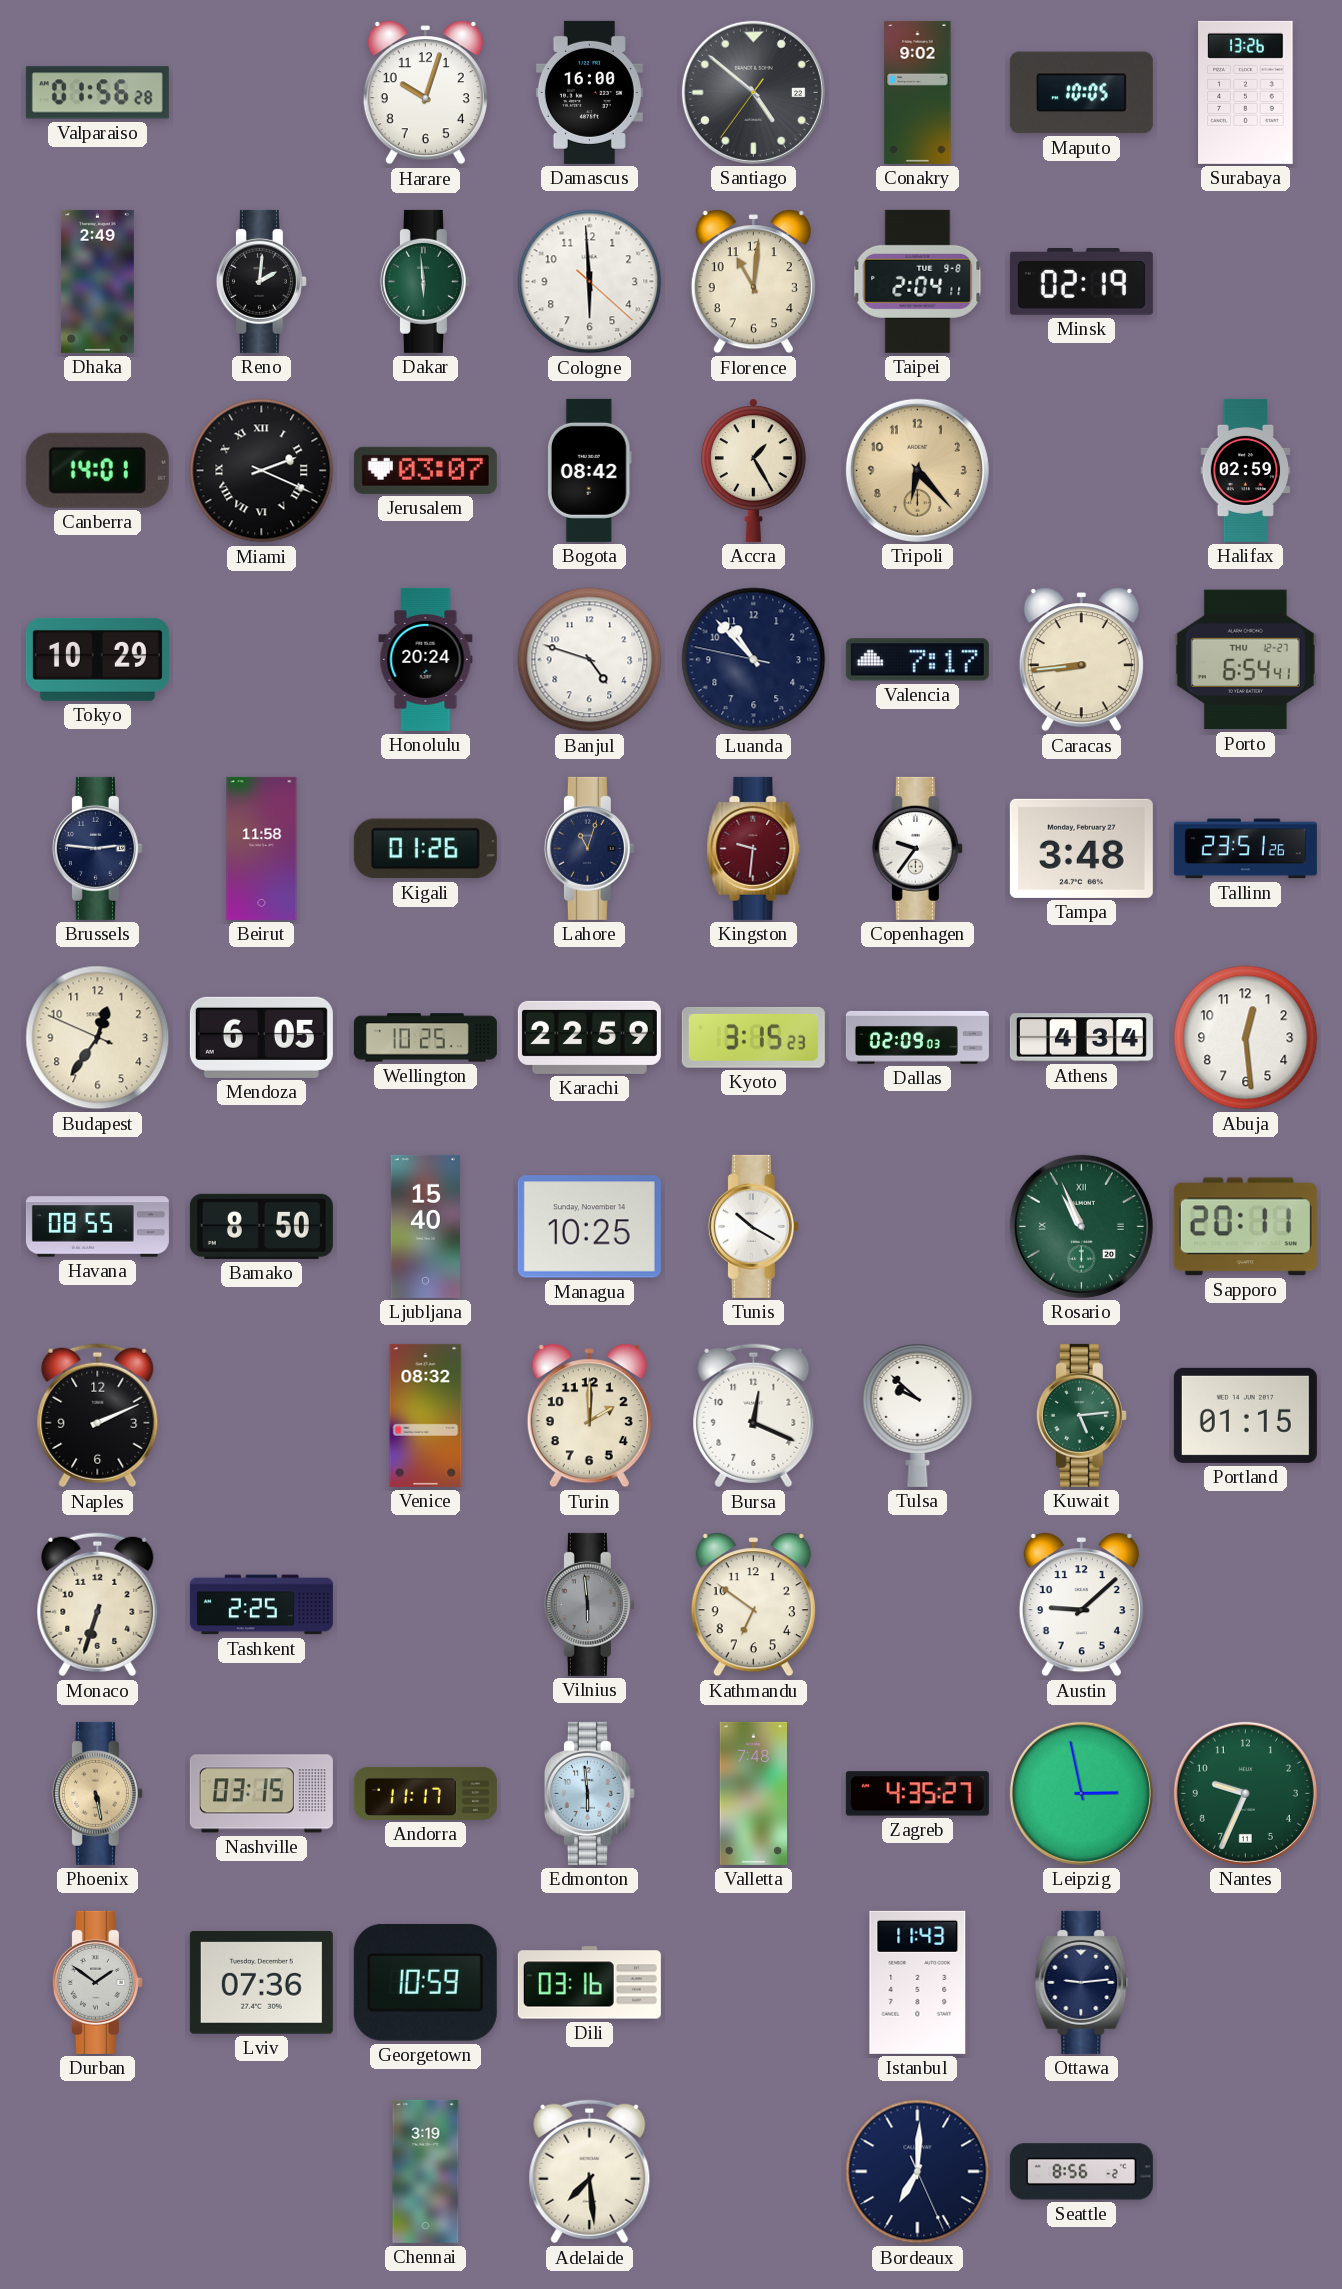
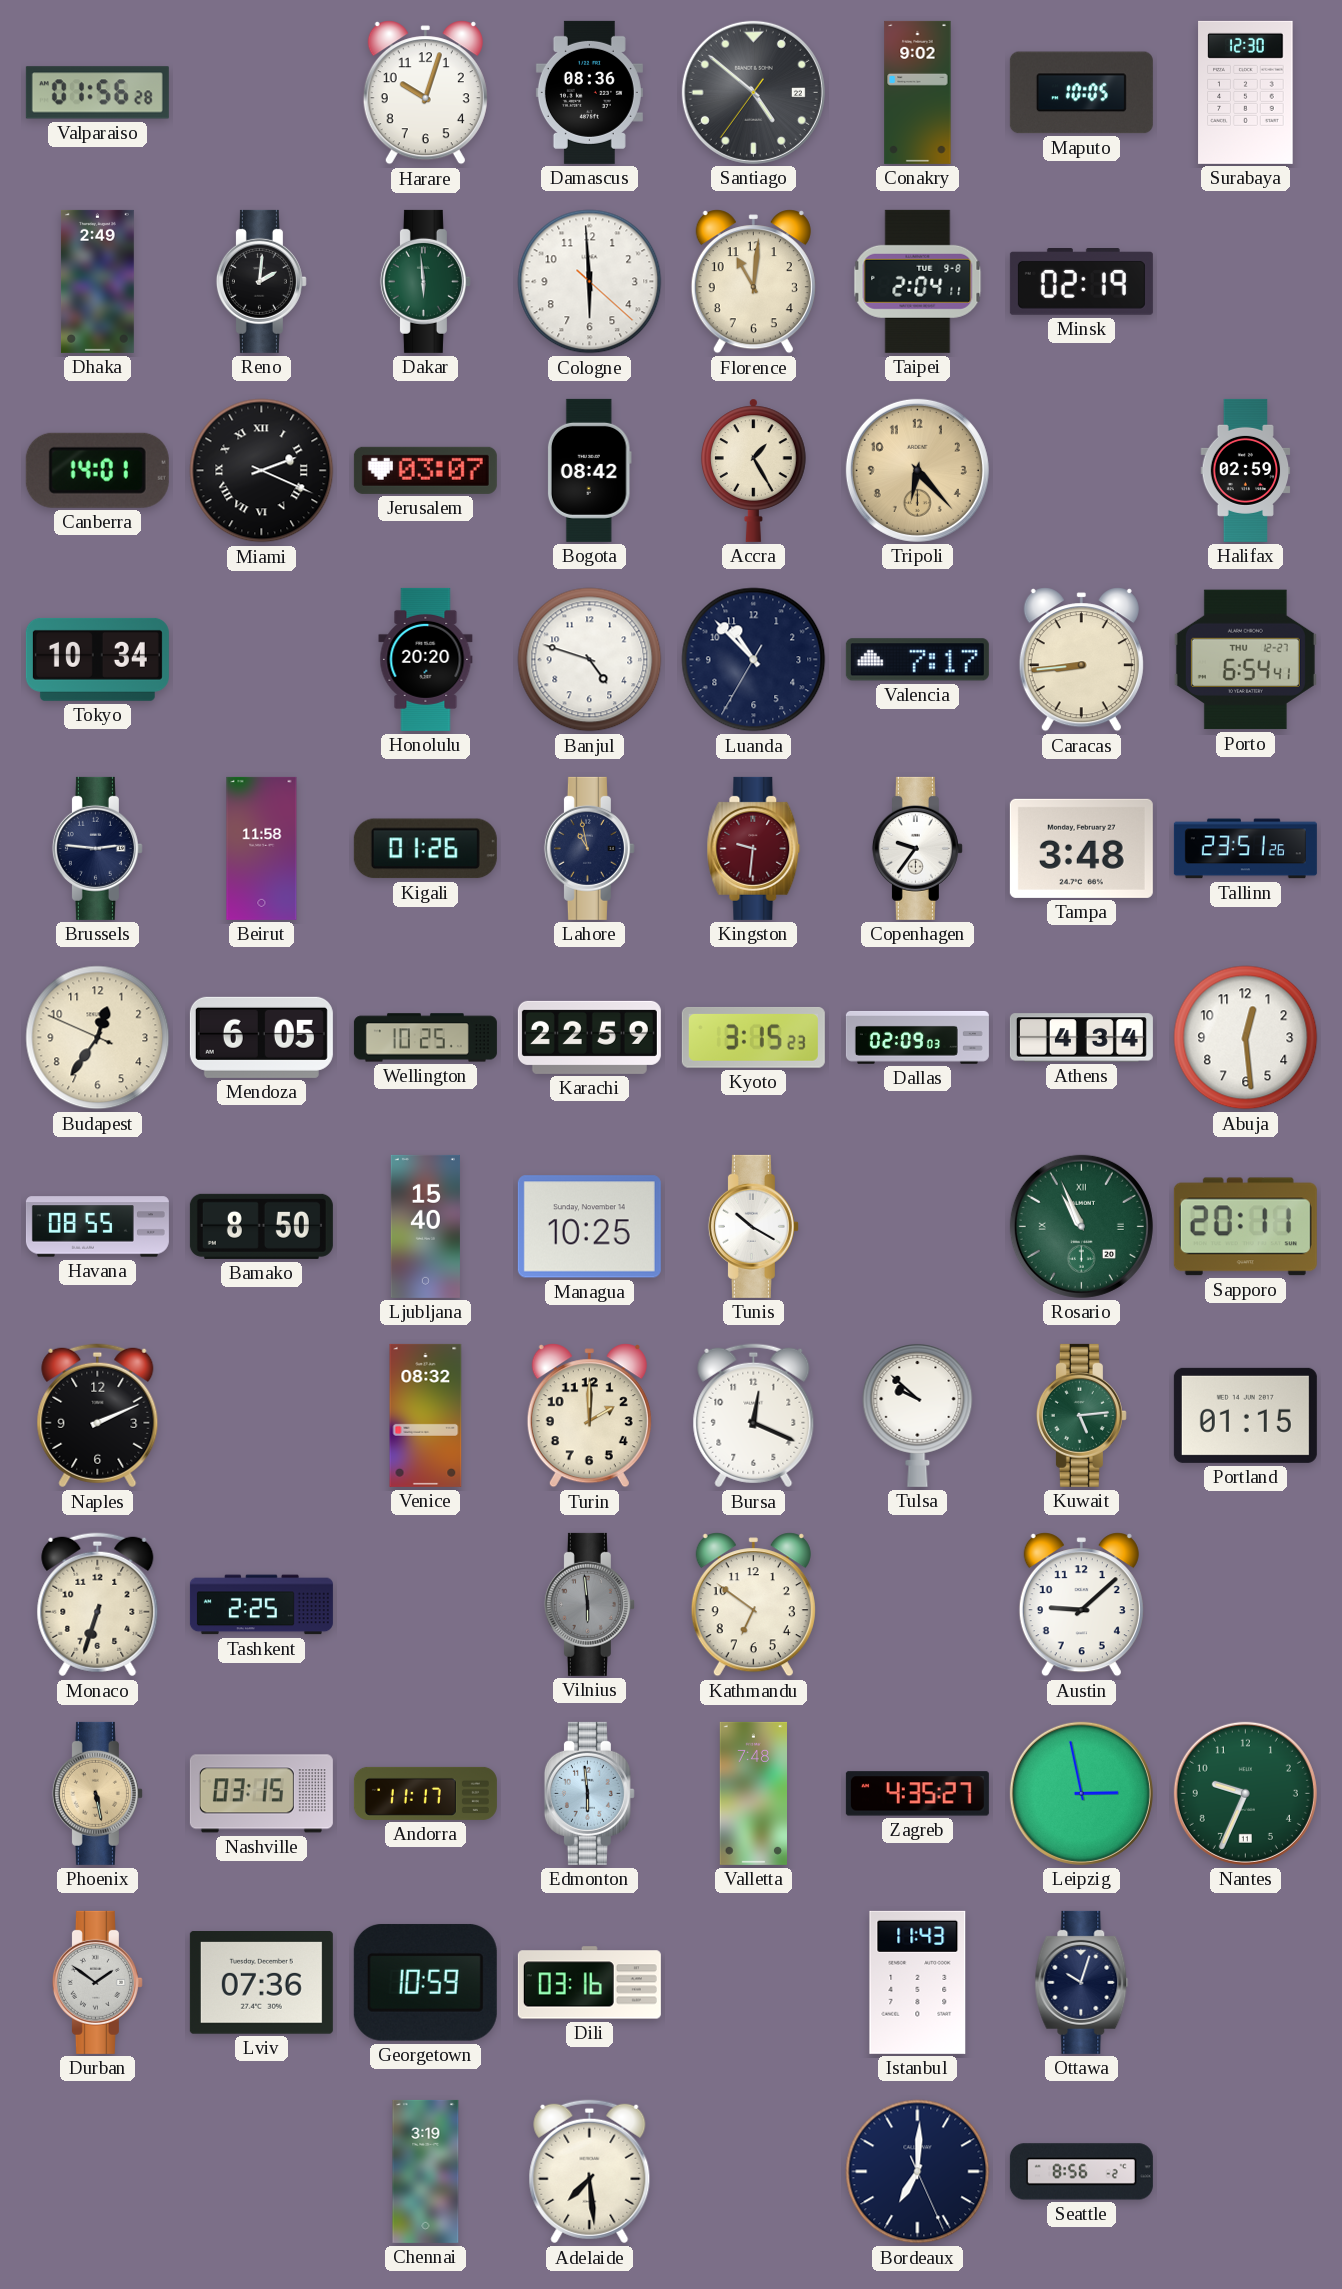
Damascus: 16:00 -> 08:36
Surabaya: 13:26 -> 12:30
Tokyo: 10:29 -> 10:34
Honolulu: 20:24 -> 20:20
Luanda: 10:52:47 -> 10:52:35
Lahore: 11:03 -> 10:58
Ottawa: 9:14 -> 10:03
